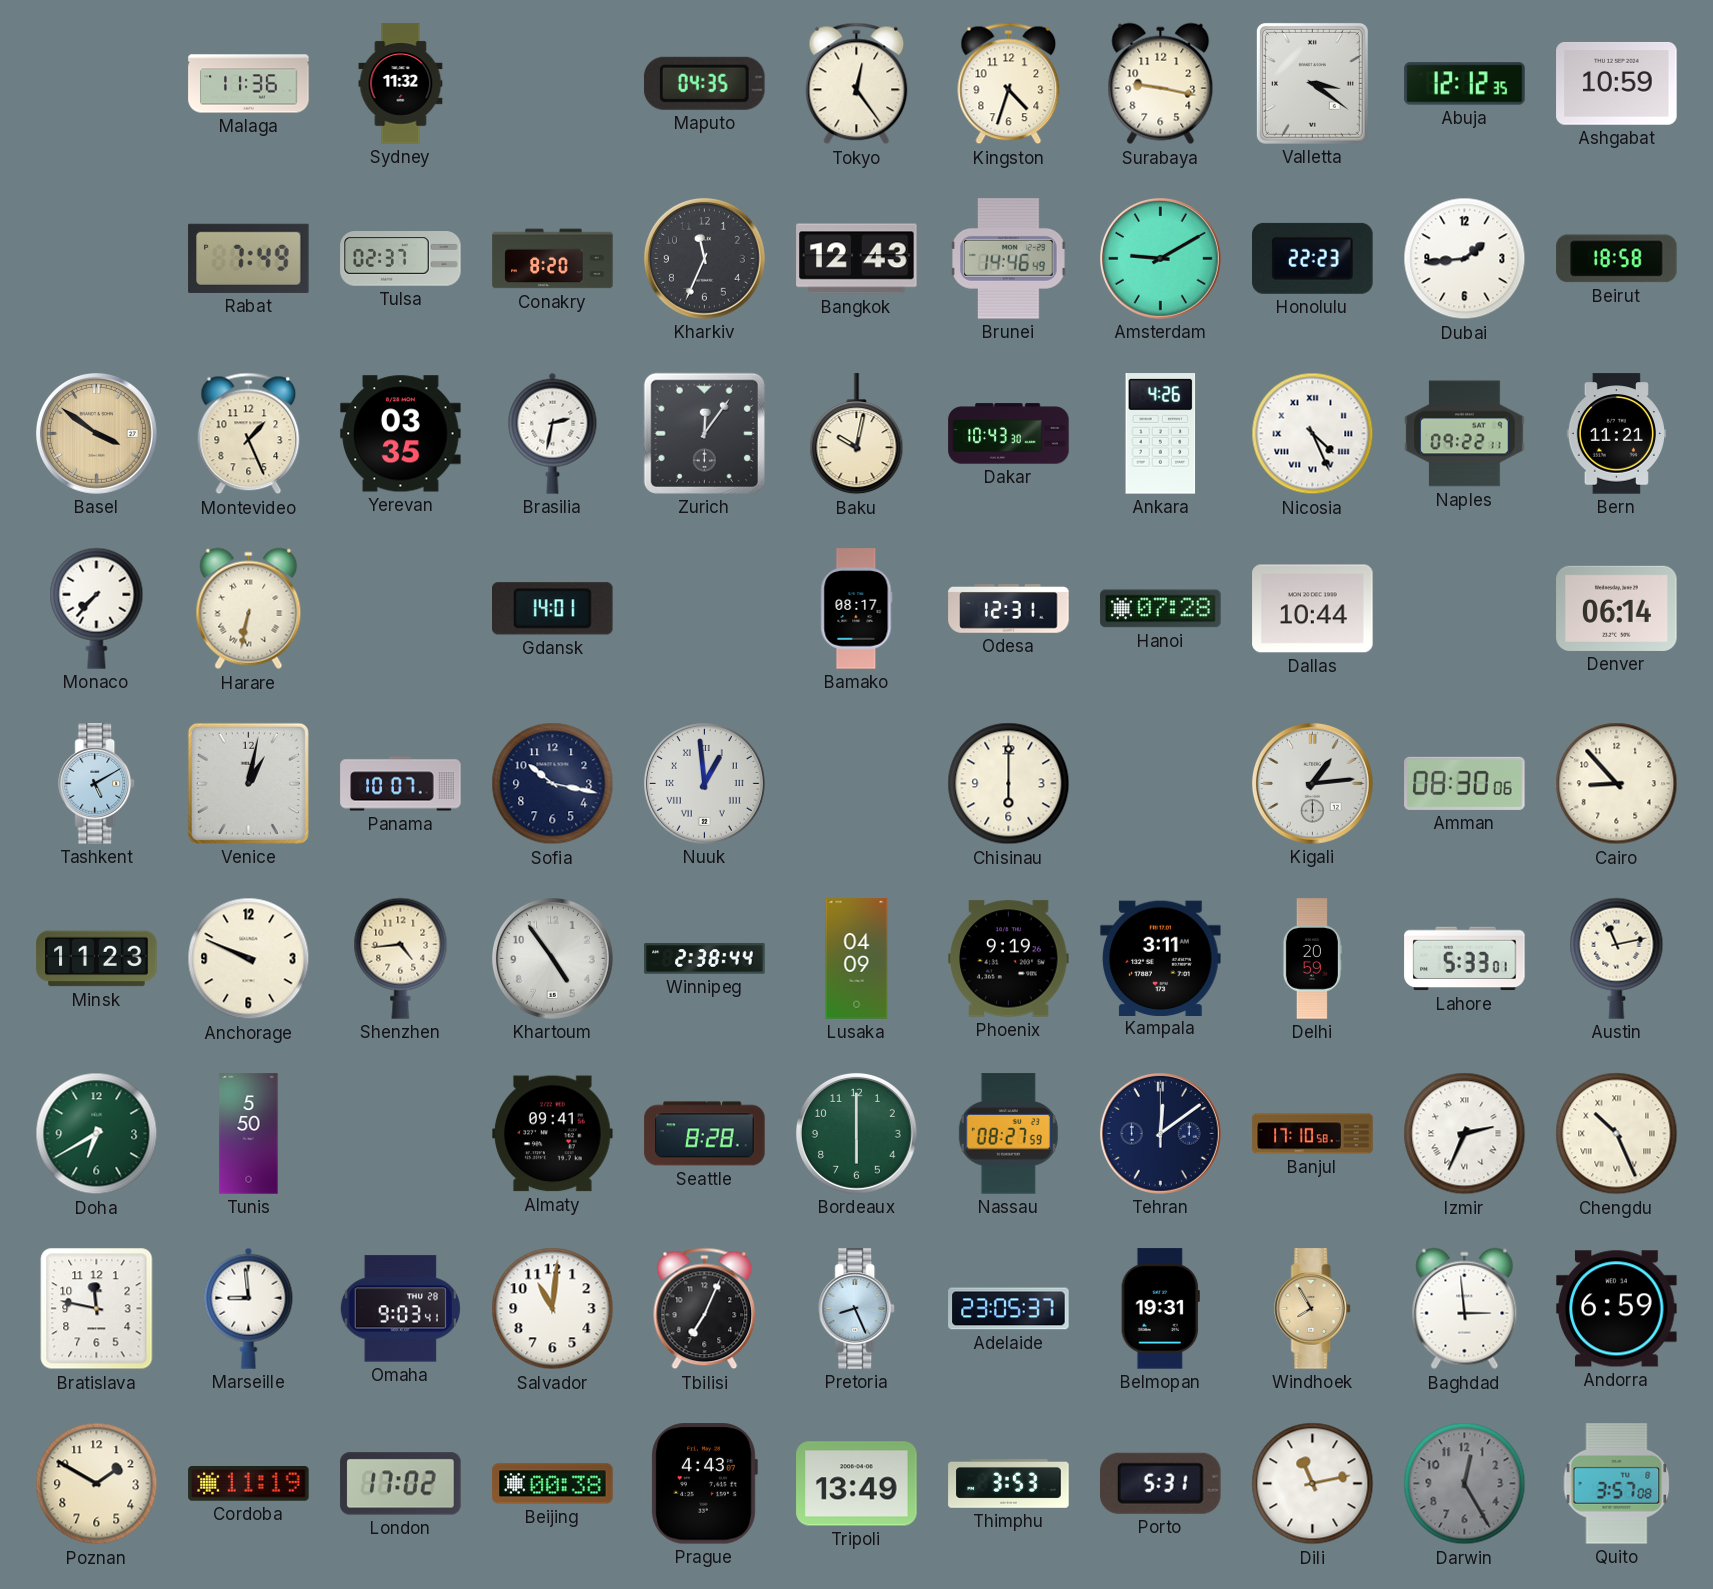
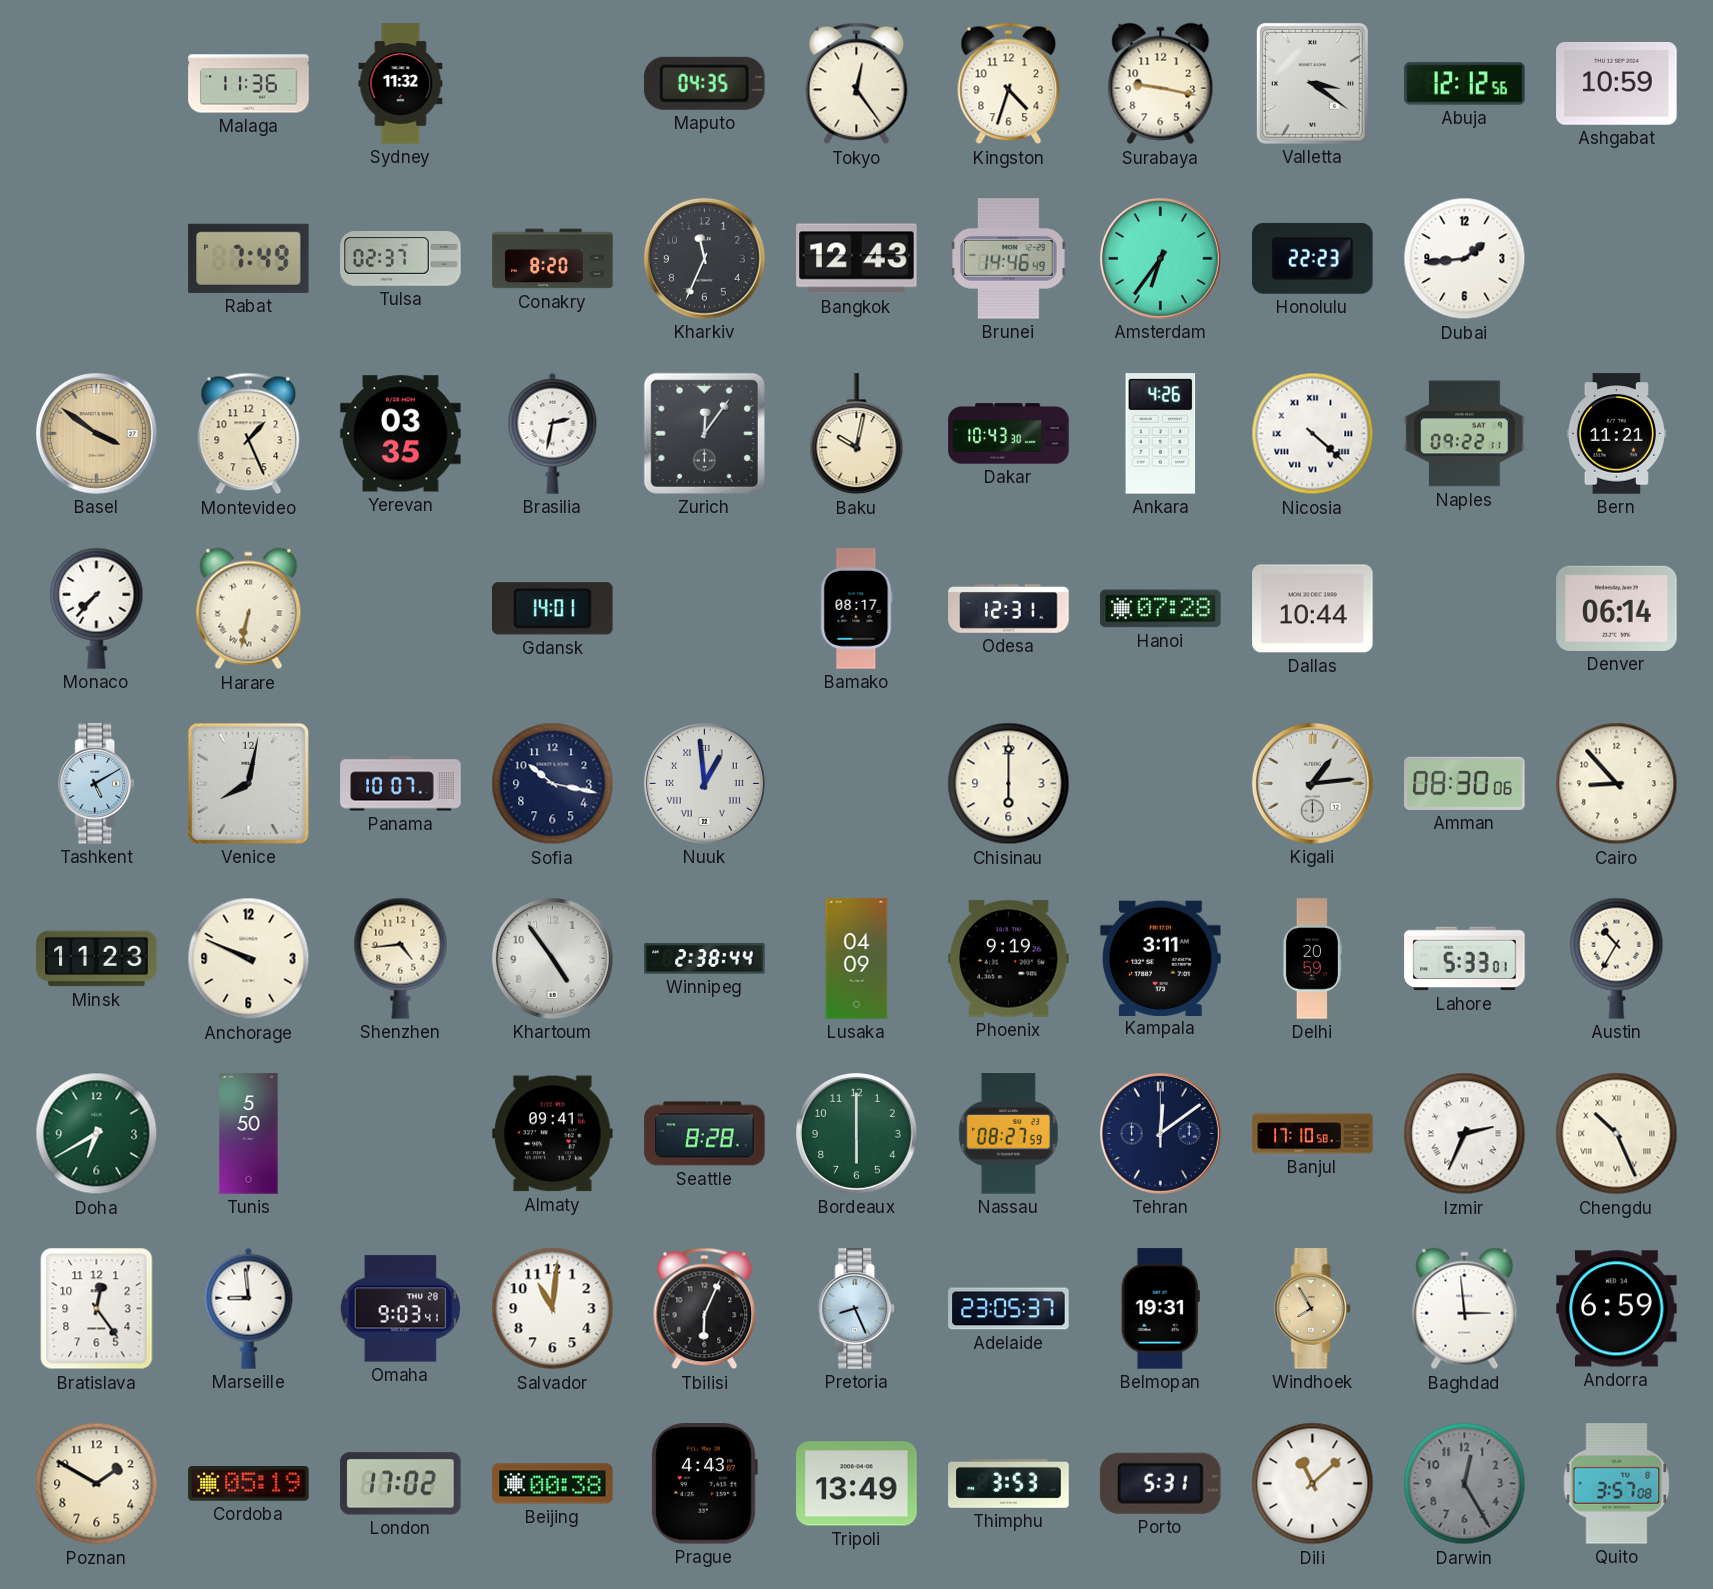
Abuja: 12:12:35 -> 12:12:56
Amsterdam: 9:10 -> 6:36
Beirut: 18:58 -> none
Nicosia: 4:26 -> 4:22
Venice: 1:02 -> 8:02
Austin: 11:13 -> 10:35
Bratislava: 11:47 -> 12:24
Tbilisi: 7:04 -> 6:04
Cordoba: 11:19 -> 05:19
Dili: 11:13 -> 11:08
